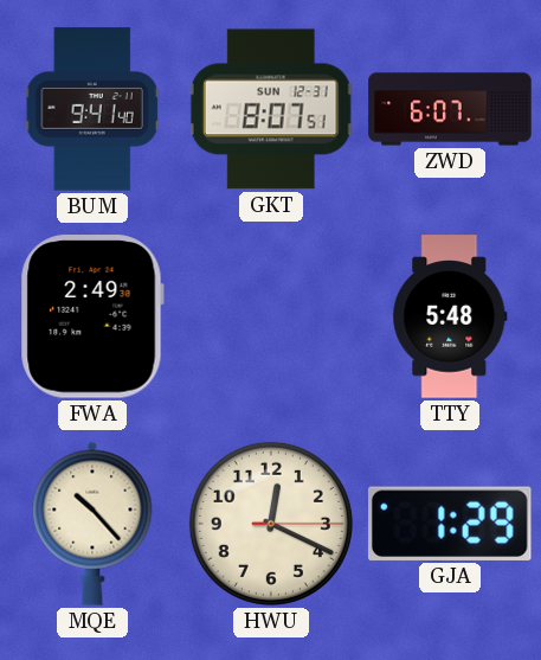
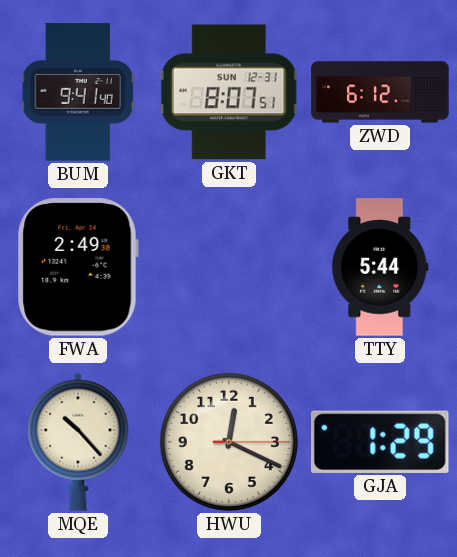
ZWD: 6:07 -> 6:12
TTY: 5:48 -> 5:44
